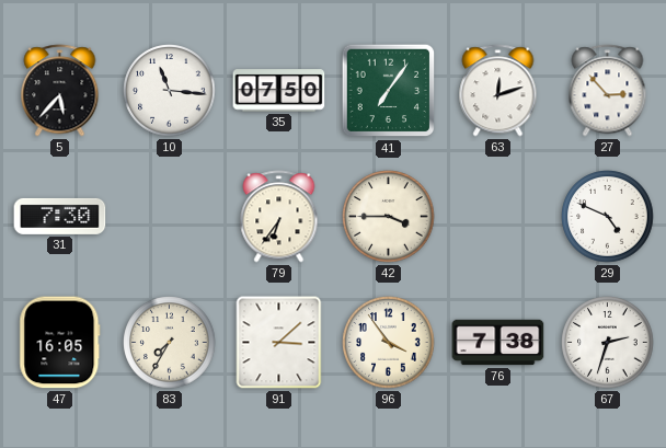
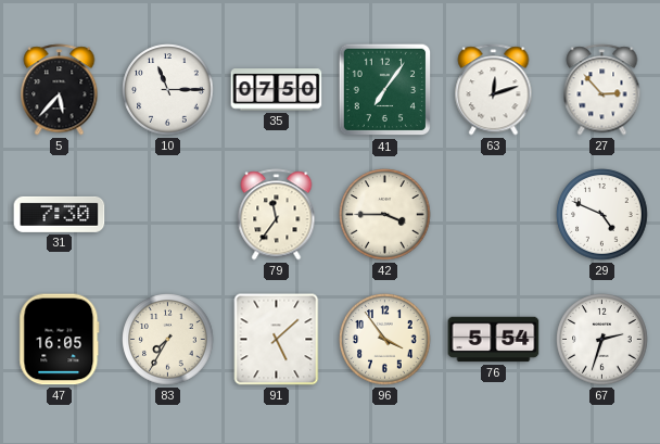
10: 11:16 -> 11:15
79: 6:36 -> 11:36
91: 3:08 -> 5:08
76: 7:38 -> 5:54
